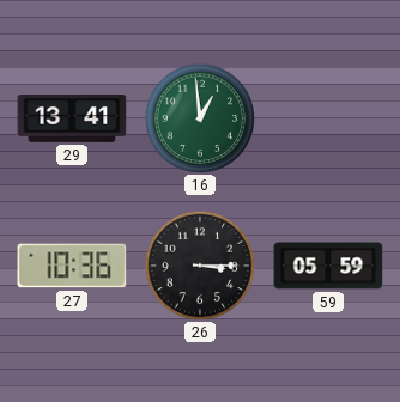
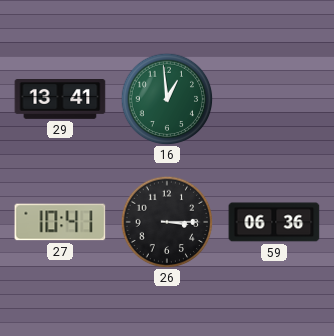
27: 10:36 -> 10:41
59: 05:59 -> 06:36
